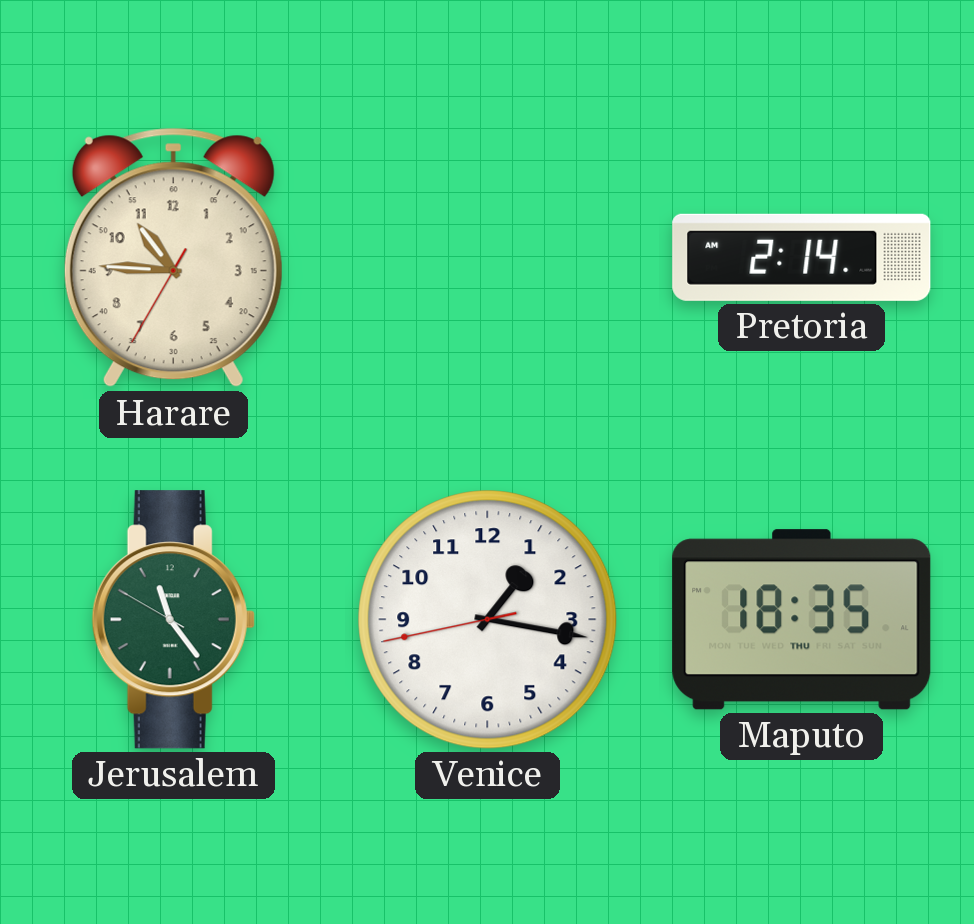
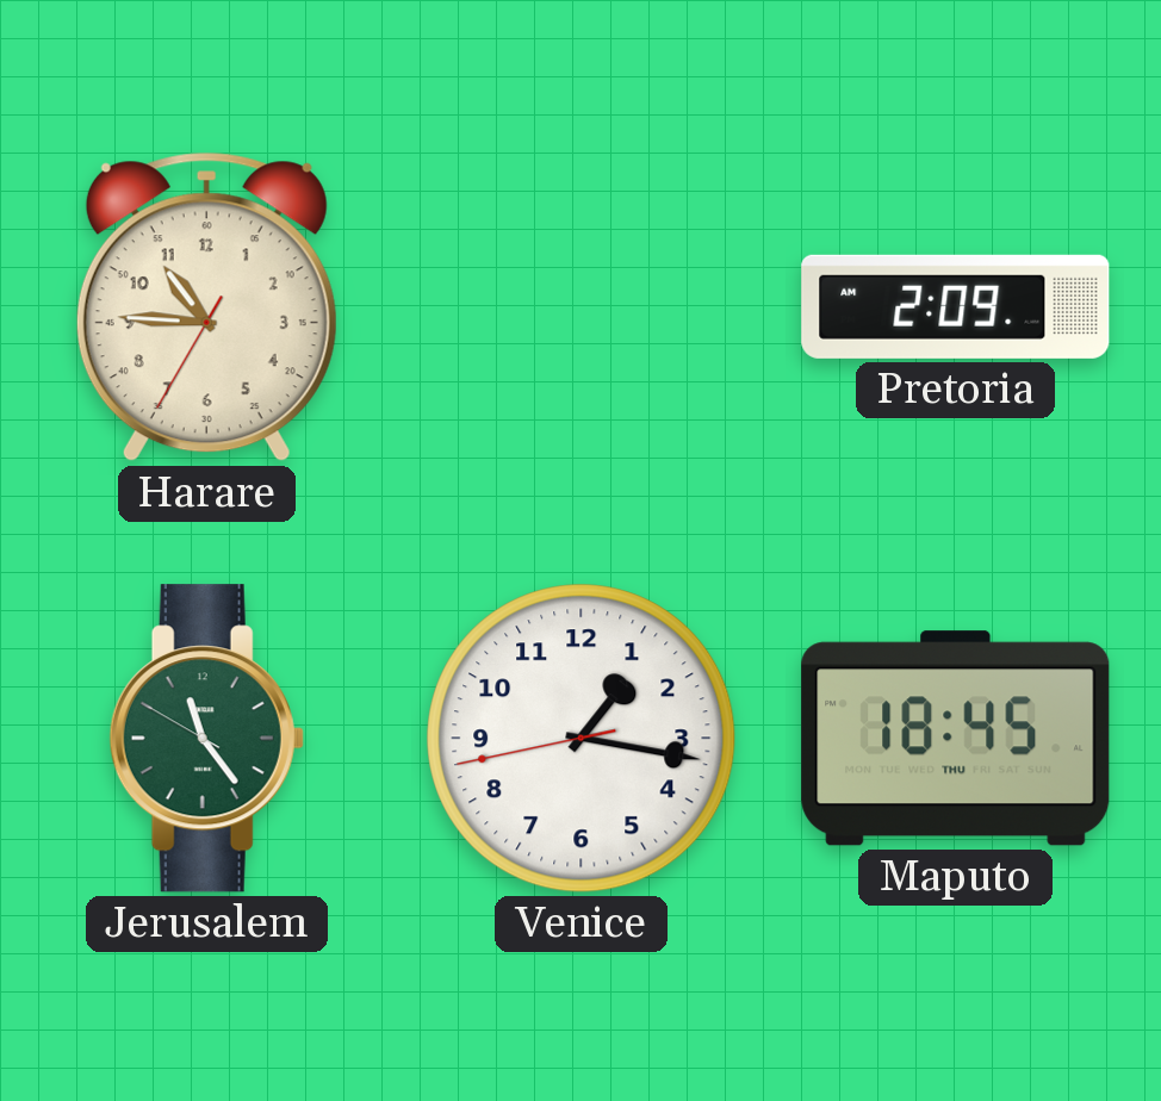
Pretoria: 2:14 -> 2:09
Maputo: 18:35 -> 18:45
